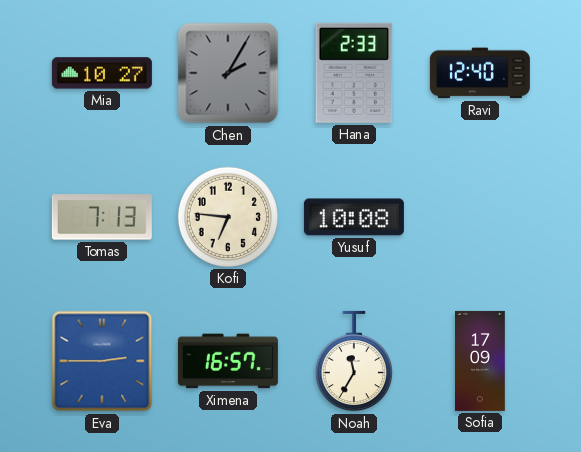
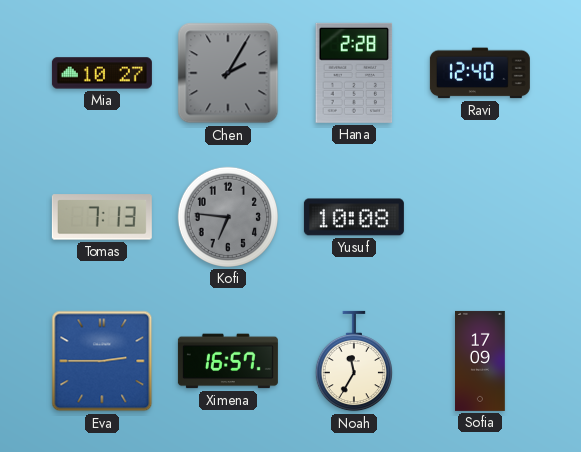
Hana: 2:33 -> 2:28
Kofi dial: cream -> grey
